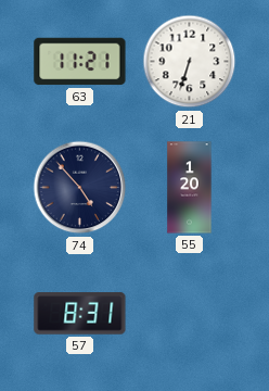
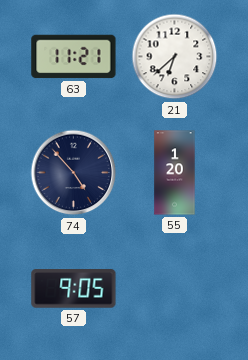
21: 6:33 -> 6:38
57: 8:31 -> 9:05
